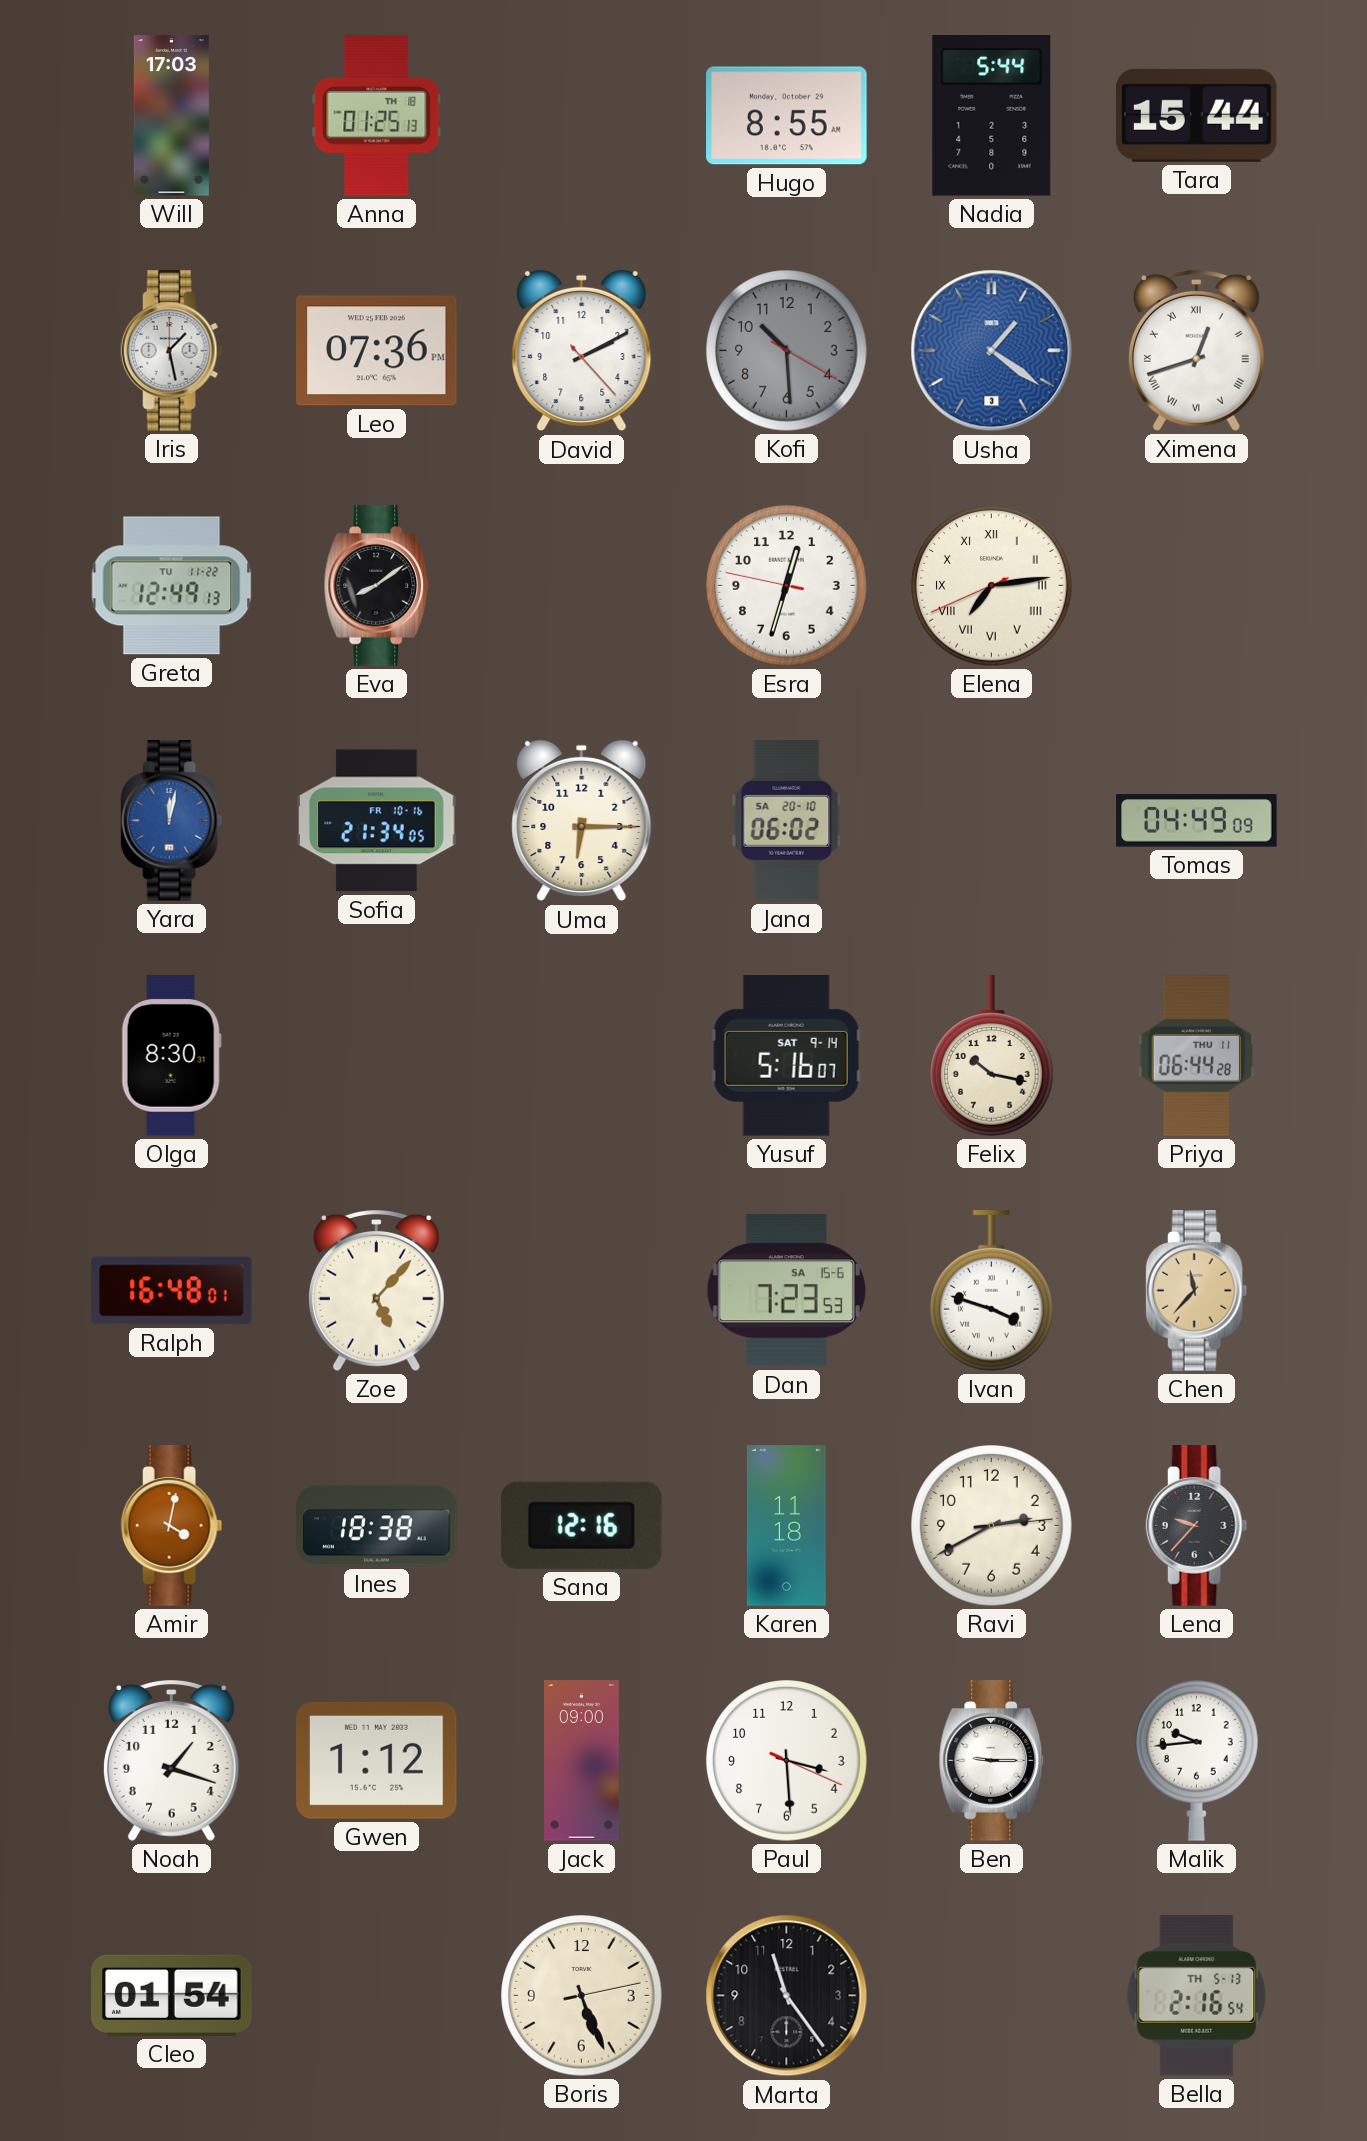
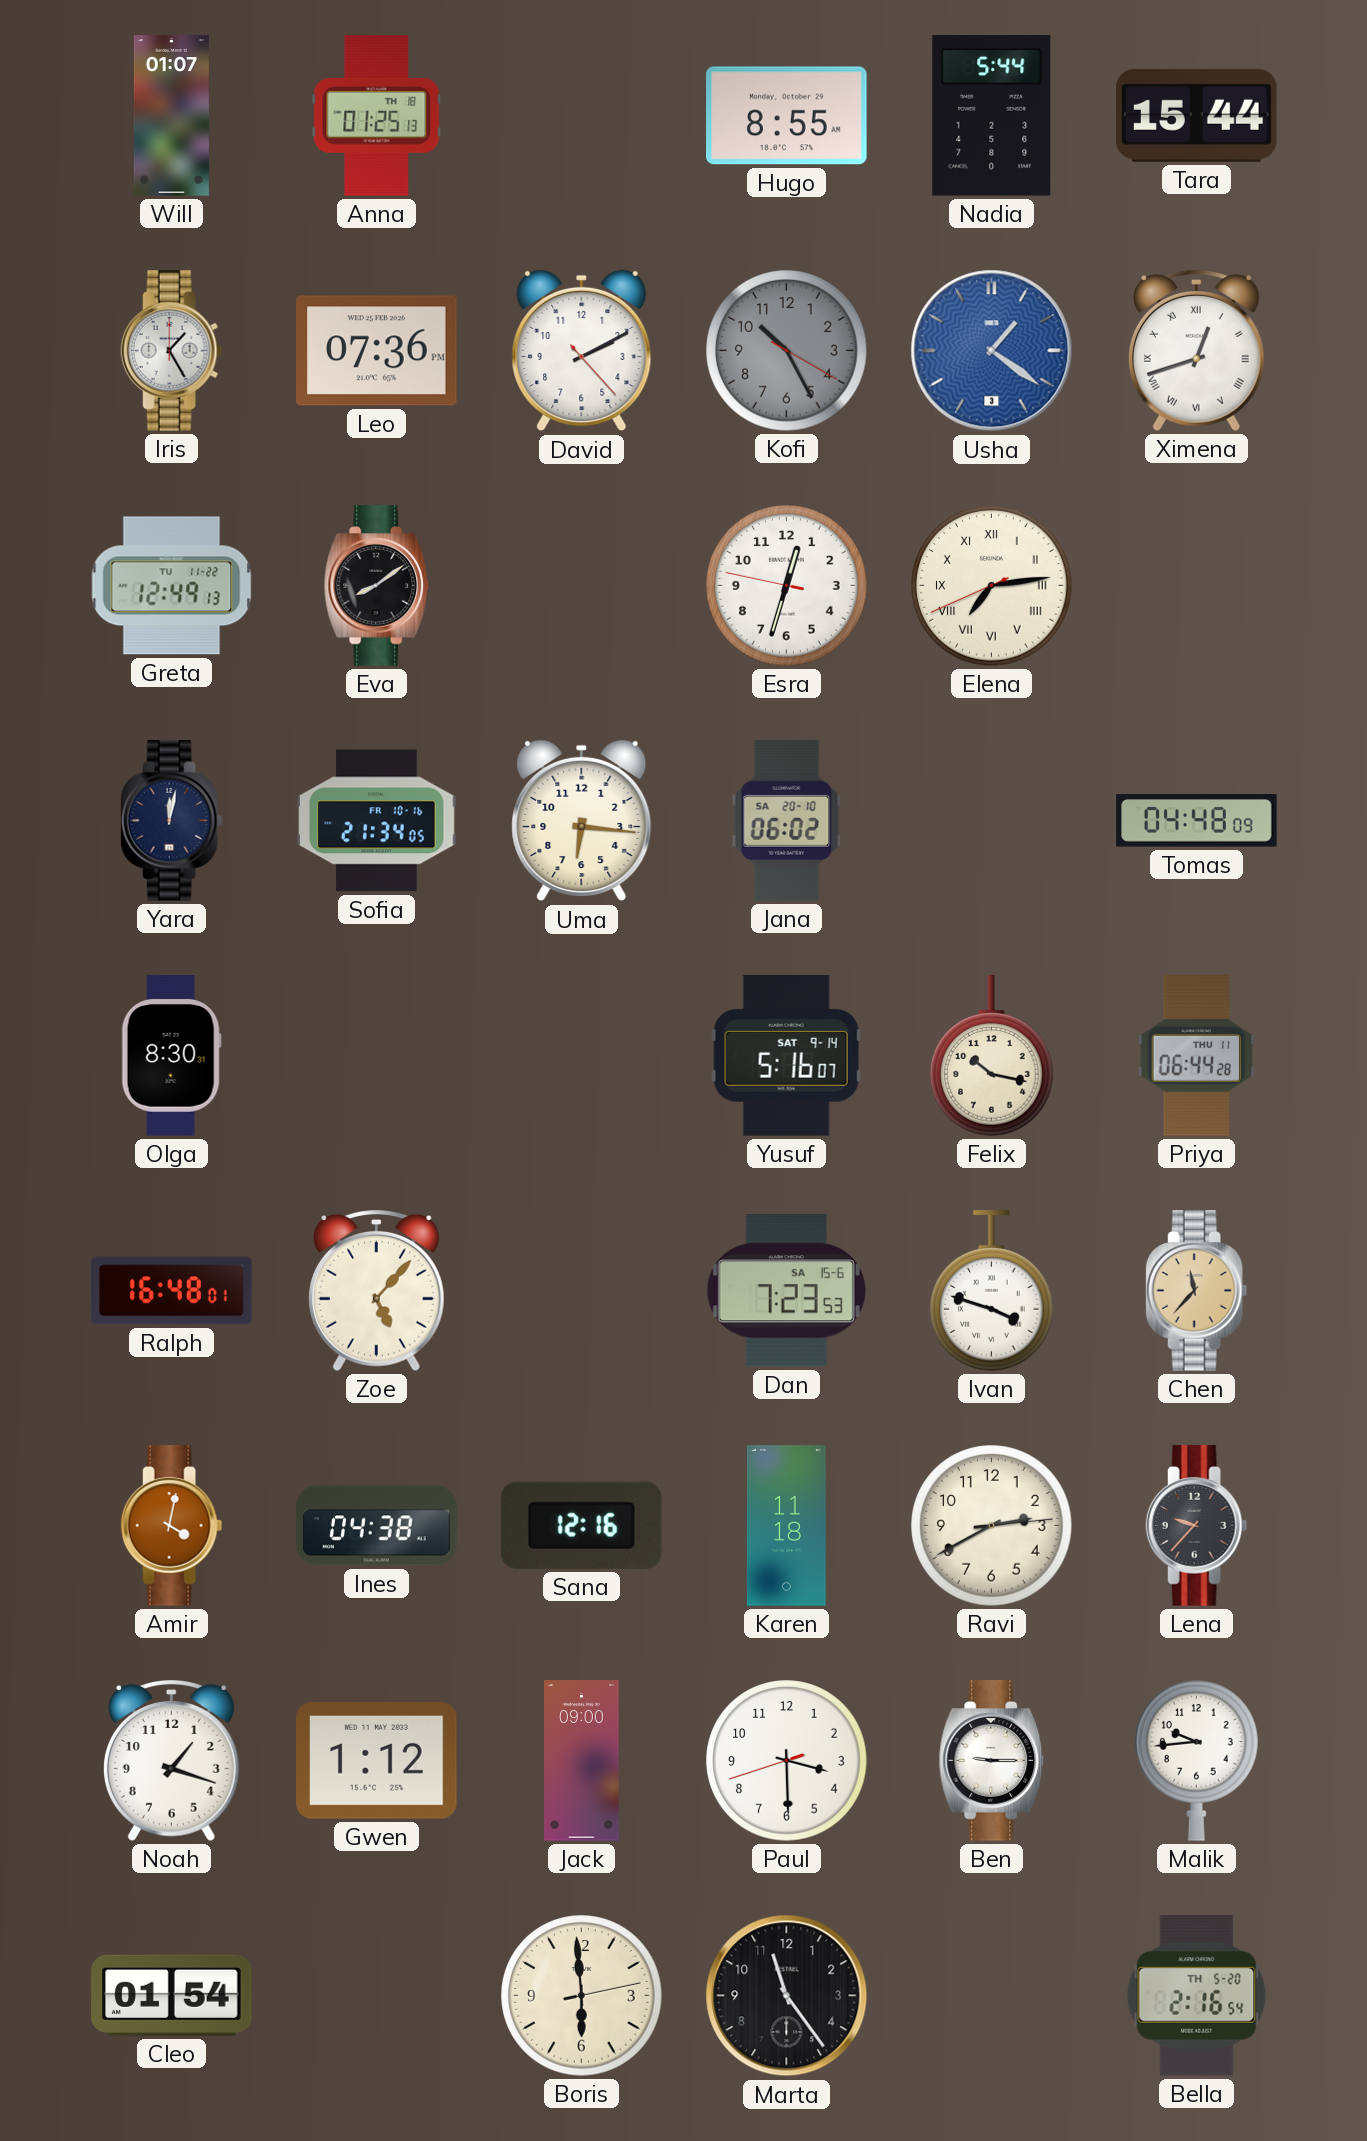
Will: 17:03 -> 01:07
Iris: 1:28 -> 1:25
Kofi: 10:29 -> 10:25
Yara dial: blue -> navy
Uma: 6:15 -> 6:16
Tomas: 04:49 -> 04:48
Ines: 18:38 -> 04:38
Paul: 3:29:19 -> 3:29:42
Boris: 5:26 -> 5:59
Bella date: TH 5-13 -> TH 5-20
